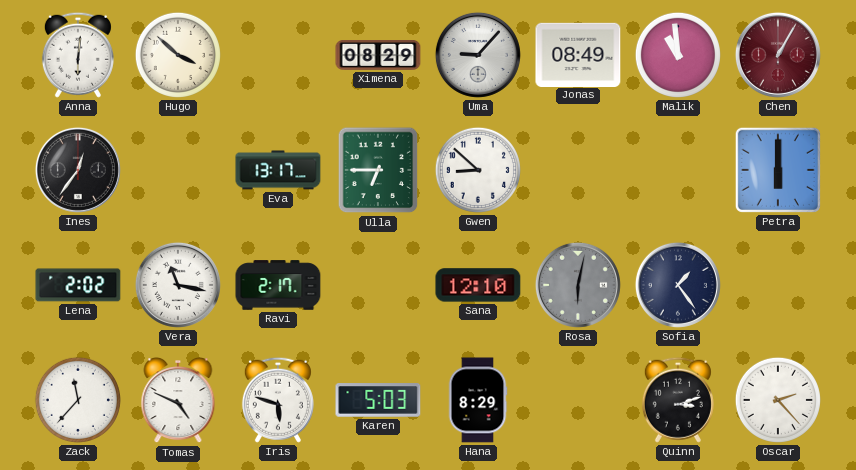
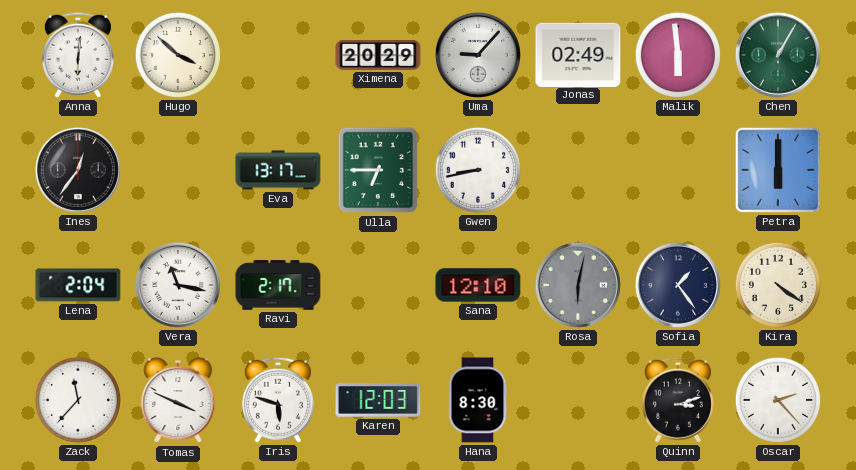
Ximena: 08:29 -> 20:29
Jonas: 08:49 -> 02:49
Malik: 10:59 -> 5:59
Chen dial: burgundy -> green
Gwen: 8:52 -> 8:43
Lena: 2:02 -> 2:04
Kira: none -> 4:21
Tomas: 4:49 -> 3:49
Karen: 5:03 -> 12:03
Hana: 8:29 -> 8:30
